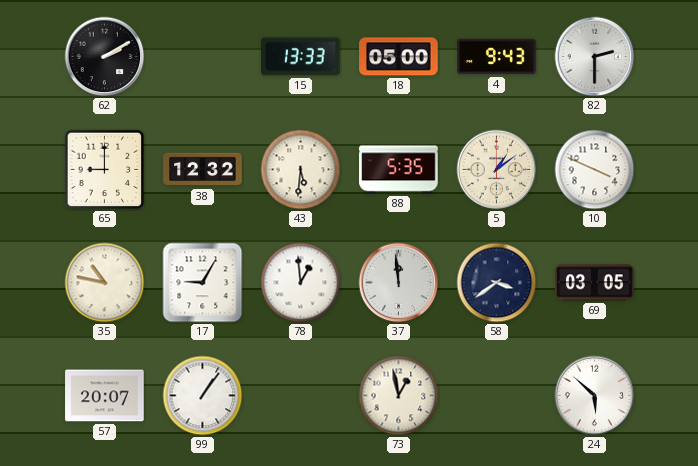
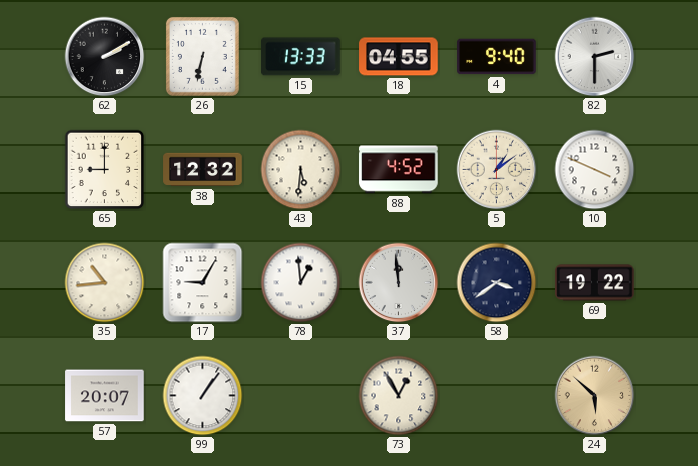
26: none -> 6:32
18: 05:00 -> 04:55
4: 9:43 -> 9:40
88: 5:35 -> 4:52
35: 10:47 -> 10:44
69: 03:05 -> 19:22
73: 12:58 -> 12:55
24 dial: white -> champagne
